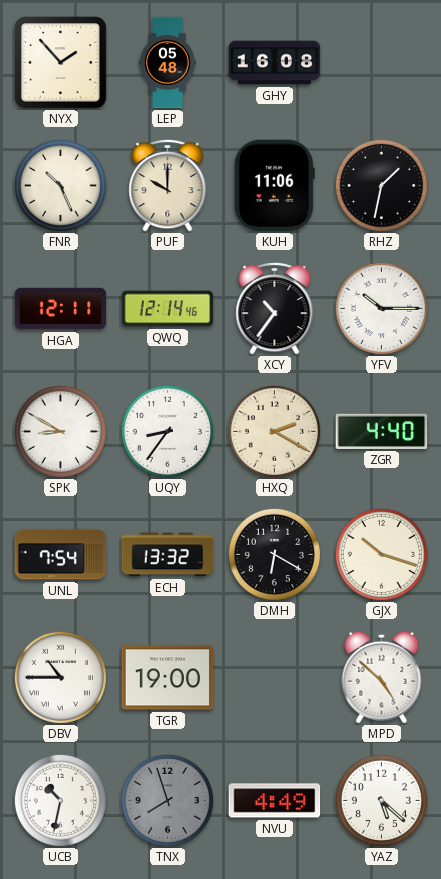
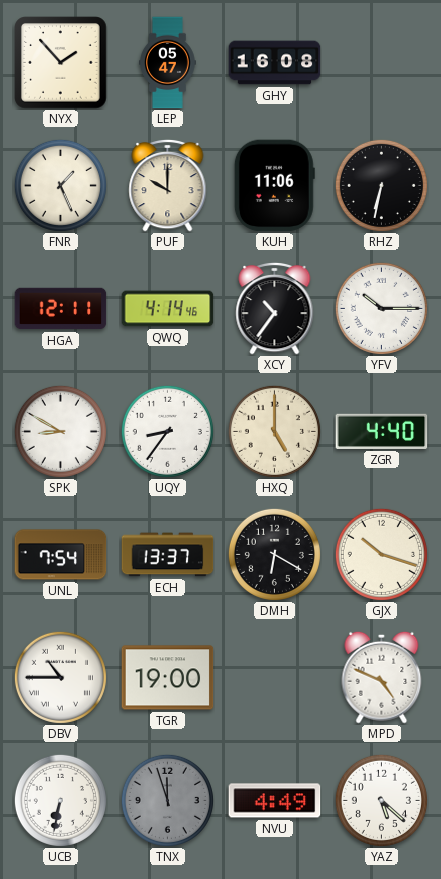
LEP: 05:48 -> 05:47
FNR: 10:26 -> 1:26
RHZ: 1:32 -> 6:32
QWQ: 12:14 -> 4:14
HXQ: 2:20 -> 5:00
ECH: 13:32 -> 13:37
MPD: 4:52 -> 4:49
UCB: 10:32 -> 6:32
TNX: 7:57 -> 11:57
